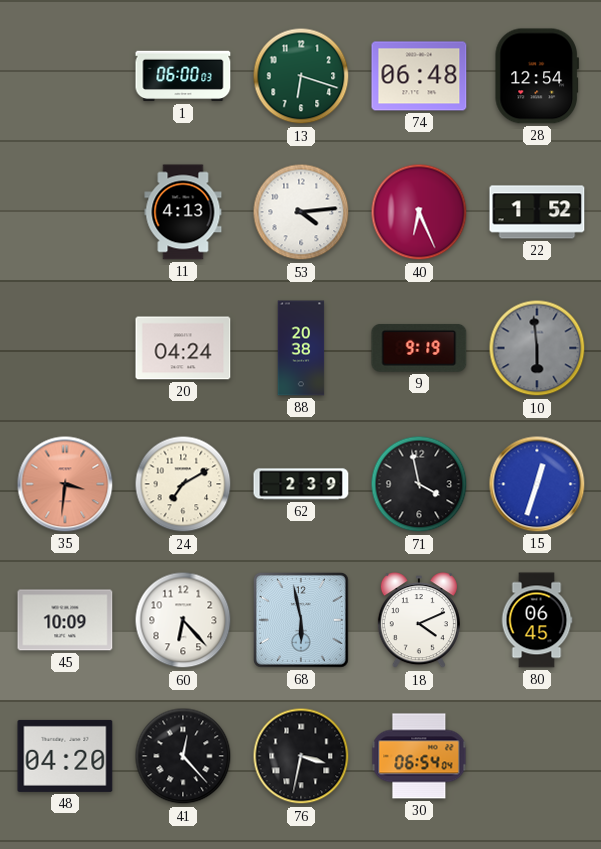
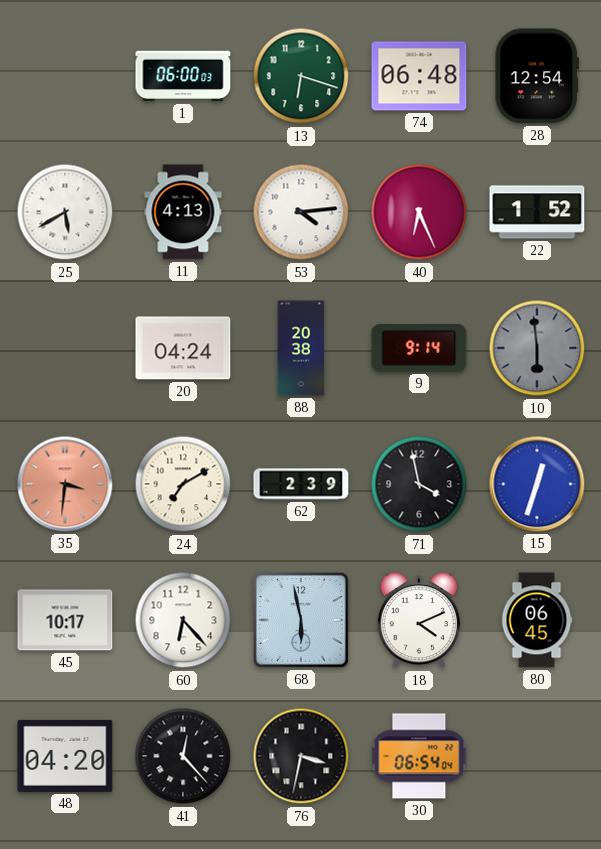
25: none -> 5:40
9: 9:19 -> 9:14
45: 10:09 -> 10:17
